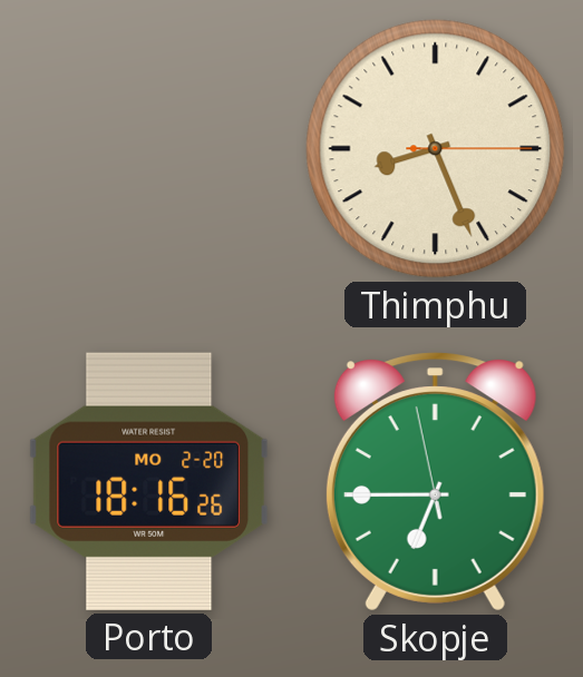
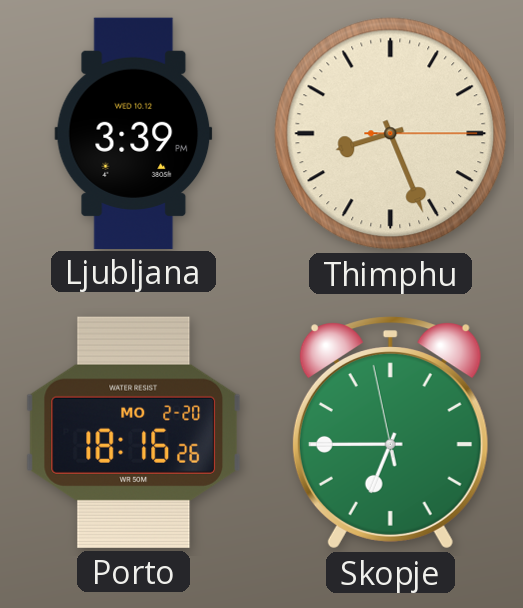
Ljubljana: none -> 3:39
